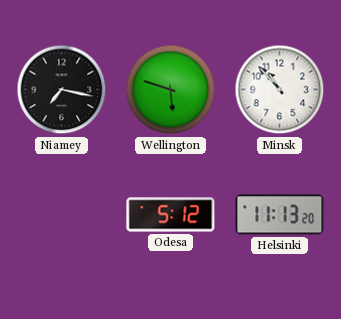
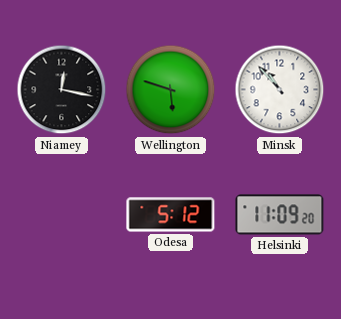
Niamey: 7:17 -> 12:17
Helsinki: 11:13 -> 11:09
